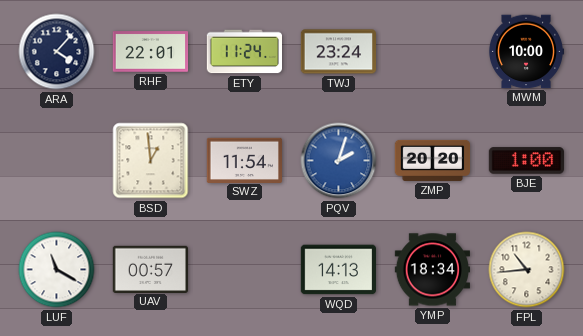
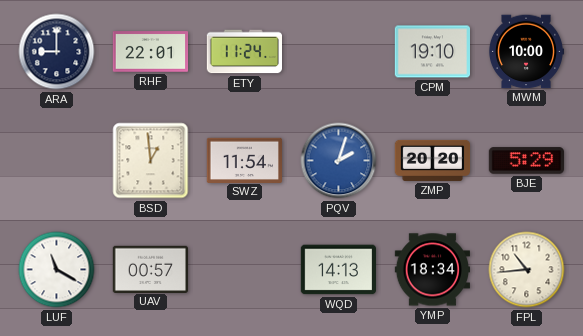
ARA: 4:07 -> 9:00
TWJ: 23:24 -> none
CPM: none -> 19:10
BJE: 1:00 -> 5:29
